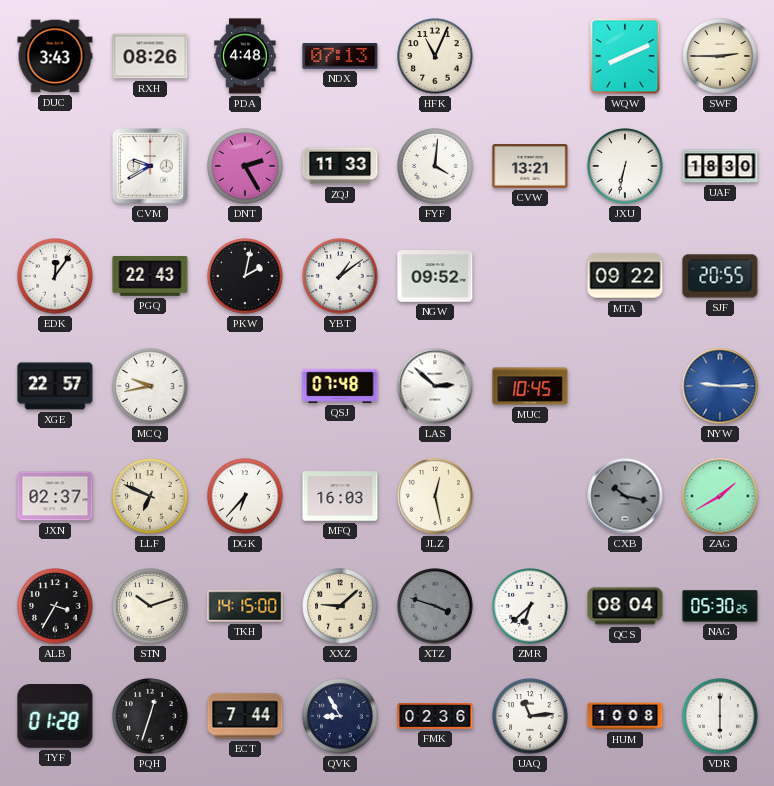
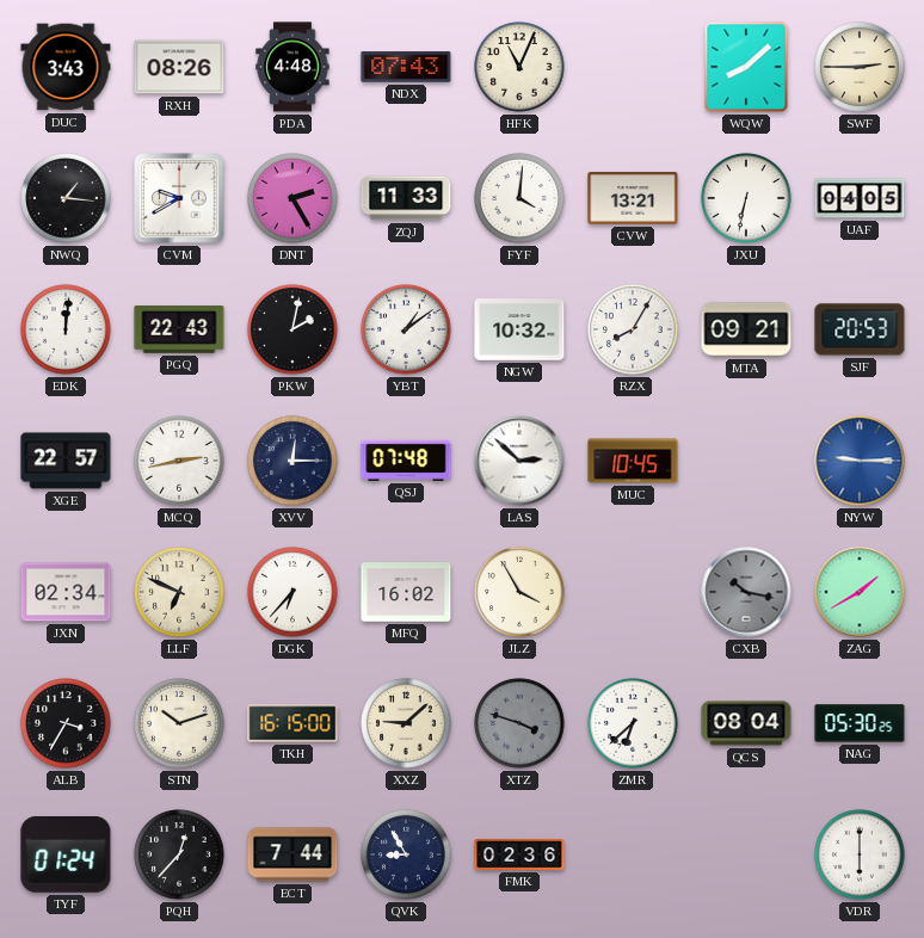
NDX: 07:13 -> 07:43
WQW: 8:11 -> 8:08
NWQ: none -> 1:16
UAF: 18:30 -> 04:05
EDK: 12:06 -> 12:01
NGW: 09:52 -> 10:32
RZX: none -> 8:05
MTA: 09:22 -> 09:21
SJF: 20:55 -> 20:53
MCQ: 9:43 -> 2:43
XVV: none -> 12:15
JXN: 02:37 -> 02:34
MFQ: 16:03 -> 16:02
JLZ: 12:28 -> 3:55
TKH: 14:15 -> 16:15
TYF: 01:28 -> 01:24
PQH: 12:33 -> 12:37
UAQ: 11:14 -> none
HUM: 10:08 -> none
